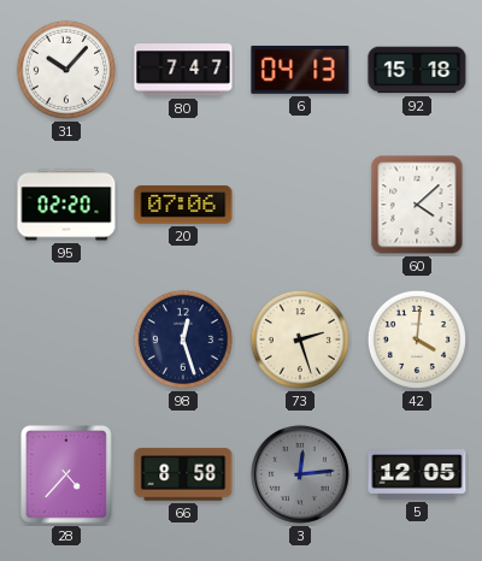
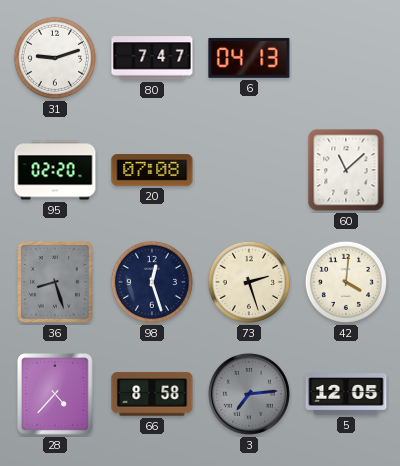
31: 10:07 -> 9:12
92: 15:18 -> none
20: 07:06 -> 07:08
60: 4:08 -> 11:08
36: none -> 8:27
3: 12:14 -> 7:14
